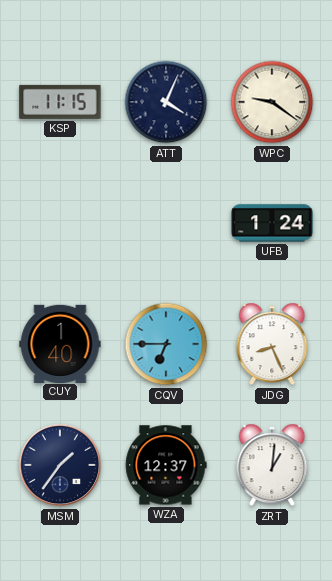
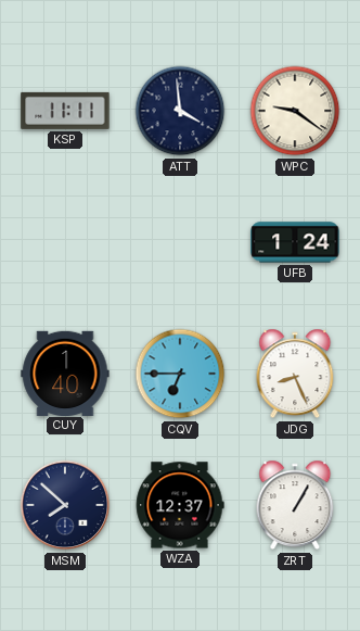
KSP: 11:15 -> 11:11
ATT: 4:04 -> 3:59
MSM: 1:36 -> 7:52
ZRT: 1:01 -> 1:05
